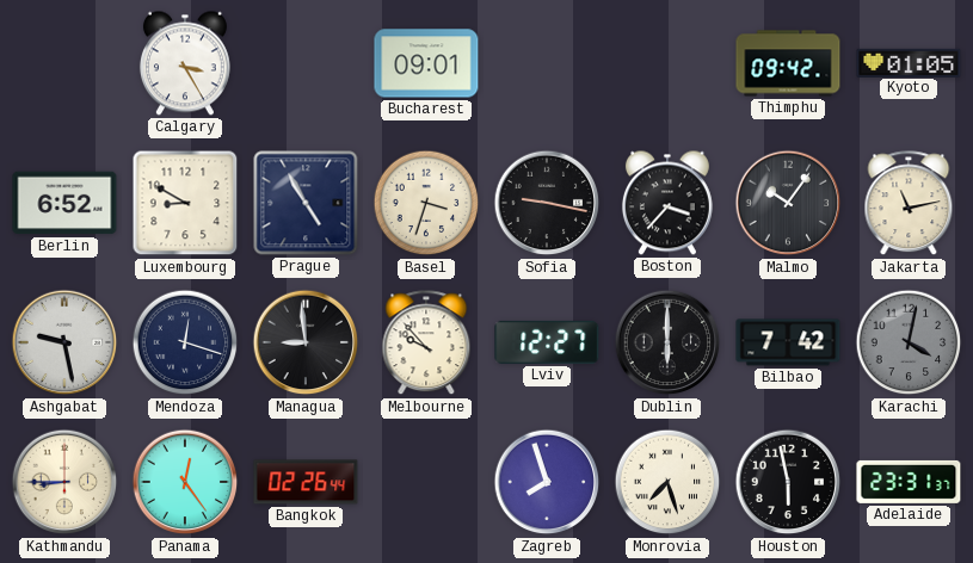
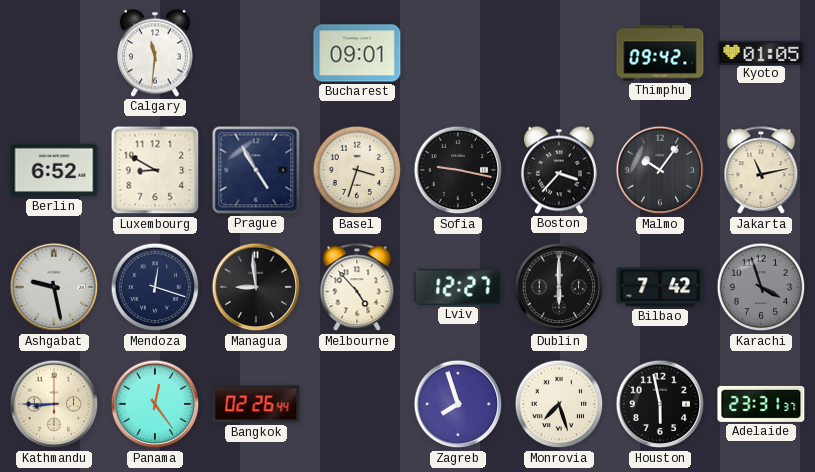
Calgary: 3:25 -> 11:31
Melbourne: 9:53 -> 4:53
Karachi: 4:02 -> 3:57
